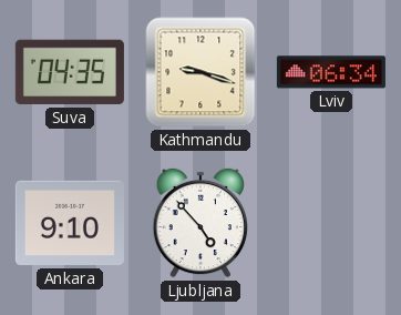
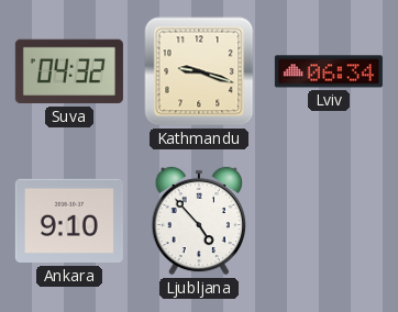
Suva: 04:35 -> 04:32
